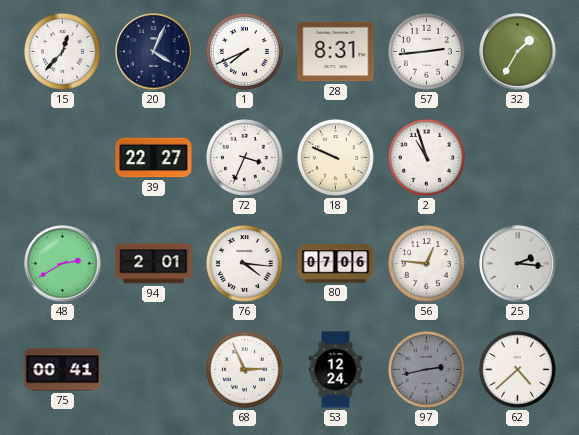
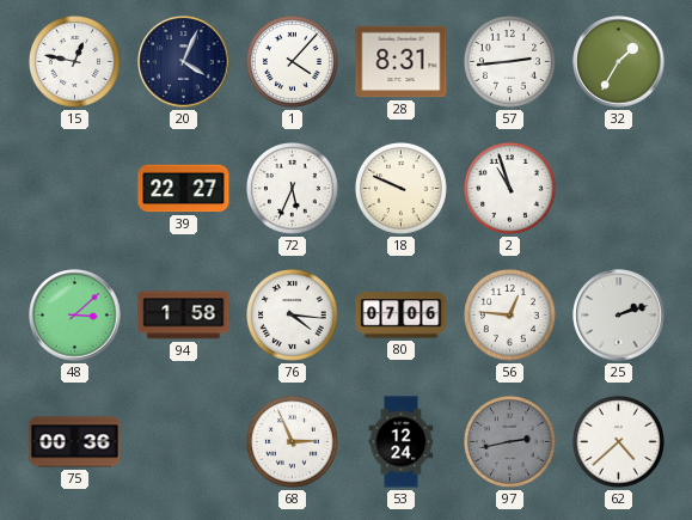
15: 12:37 -> 12:47
1: 7:41 -> 4:07
72: 3:34 -> 5:34
48: 2:40 -> 3:08
94: 2:01 -> 1:58
25: 2:16 -> 2:12
75: 00:41 -> 00:36
